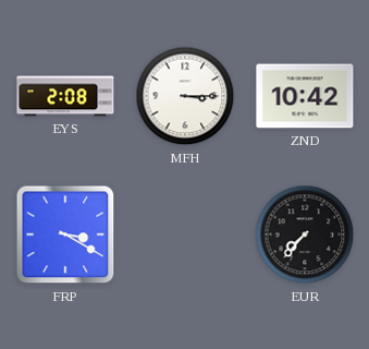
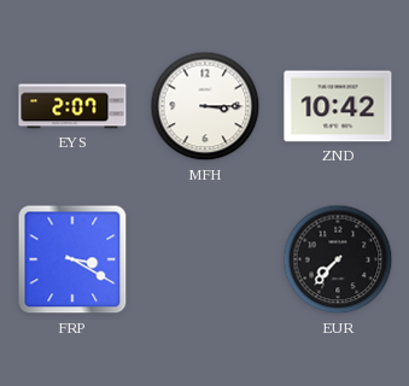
EYS: 2:08 -> 2:07
